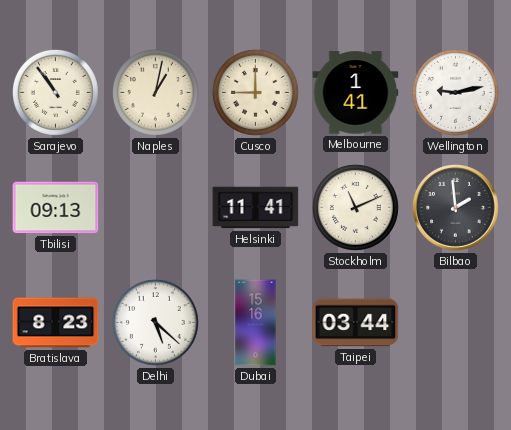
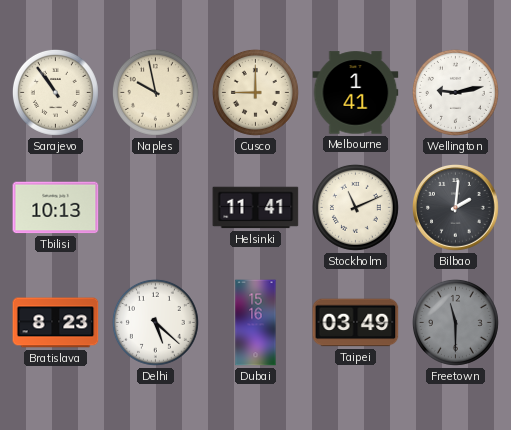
Naples: 1:02 -> 9:58
Tbilisi: 09:13 -> 10:13
Bilbao: 1:59 -> 2:01
Taipei: 03:44 -> 03:49
Freetown: none -> 11:30
